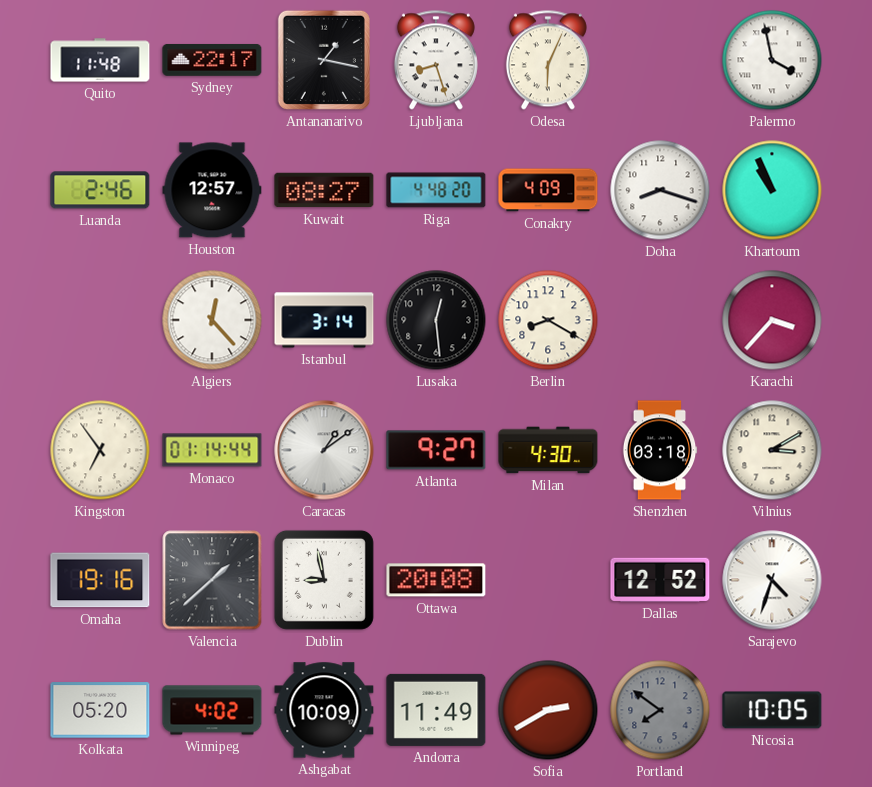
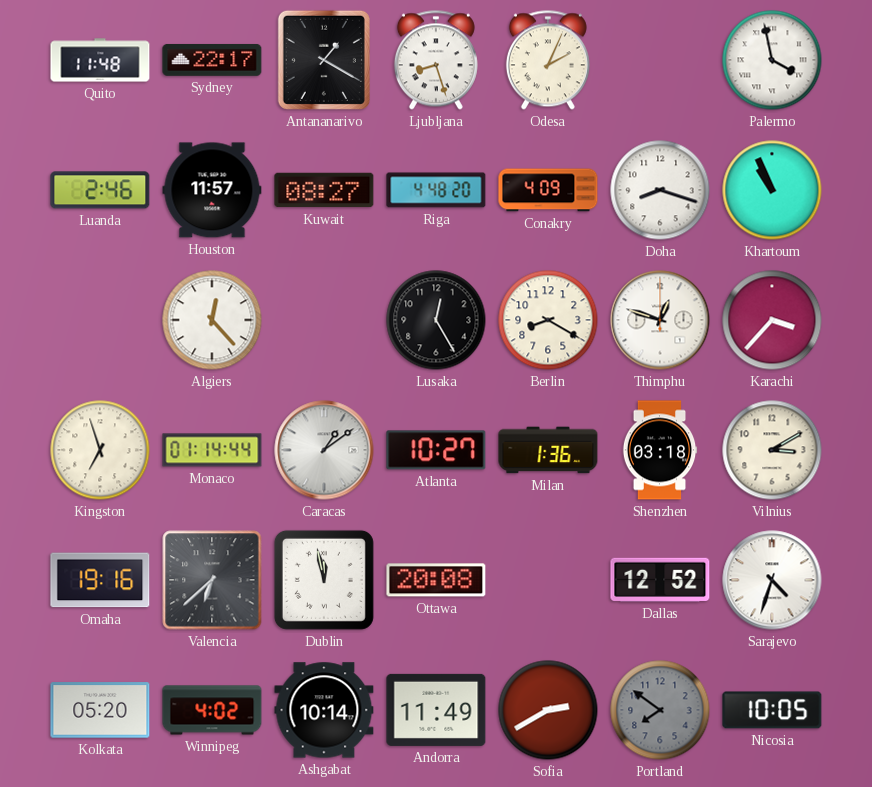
Antananarivo: 1:17 -> 1:20
Odesa: 6:04 -> 2:04
Houston: 12:57 -> 11:57
Istanbul: 3:14 -> none
Lusaka: 12:29 -> 12:25
Thimphu: none -> 12:48
Kingston: 6:54 -> 6:57
Atlanta: 9:27 -> 10:27
Milan: 4:30 -> 1:36
Valencia: 1:38 -> 6:38
Dublin: 8:58 -> 11:58
Ashgabat: 10:09 -> 10:14
